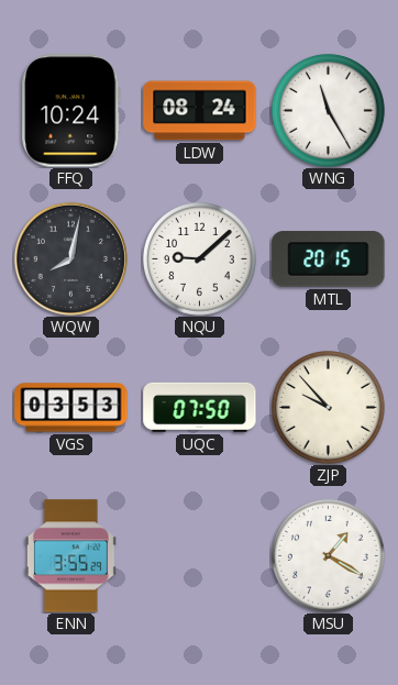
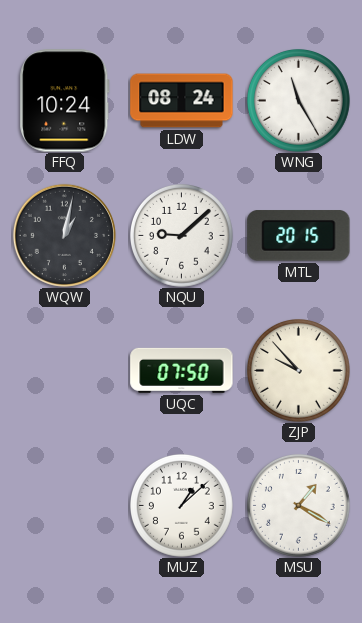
WQW: 8:02 -> 1:02
VGS: 03:53 -> none
ENN: 3:55 -> none
MUZ: none -> 1:08
